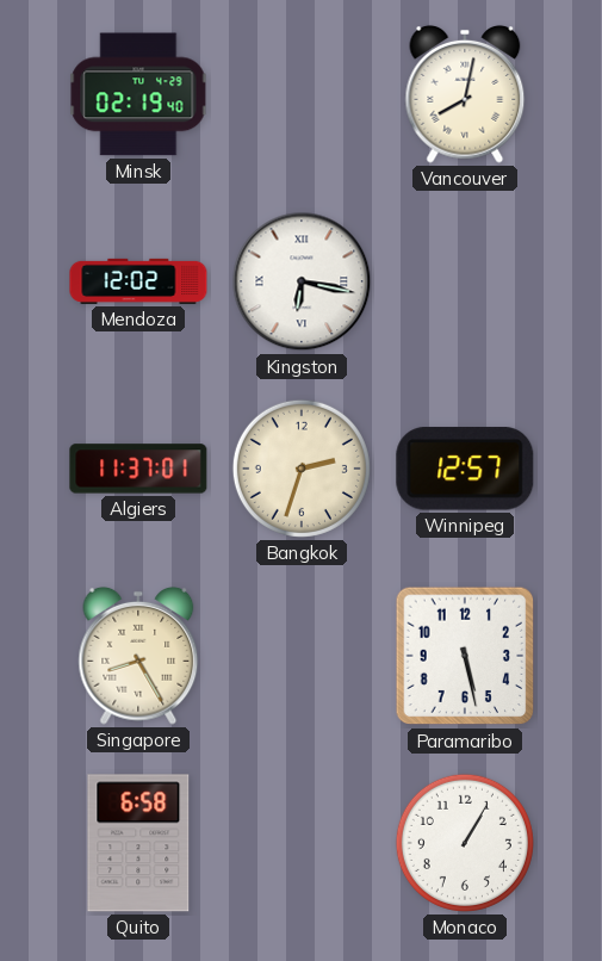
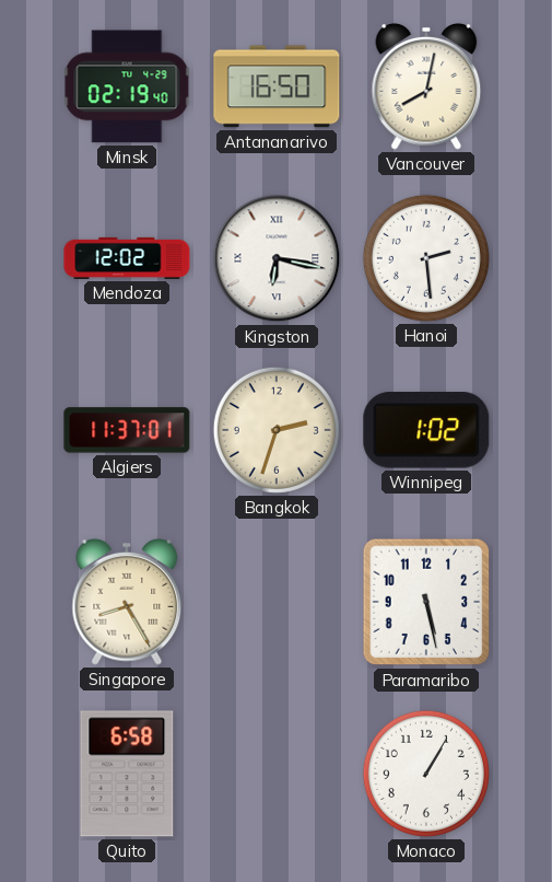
Antananarivo: none -> 16:50
Hanoi: none -> 2:29
Winnipeg: 12:57 -> 1:02
